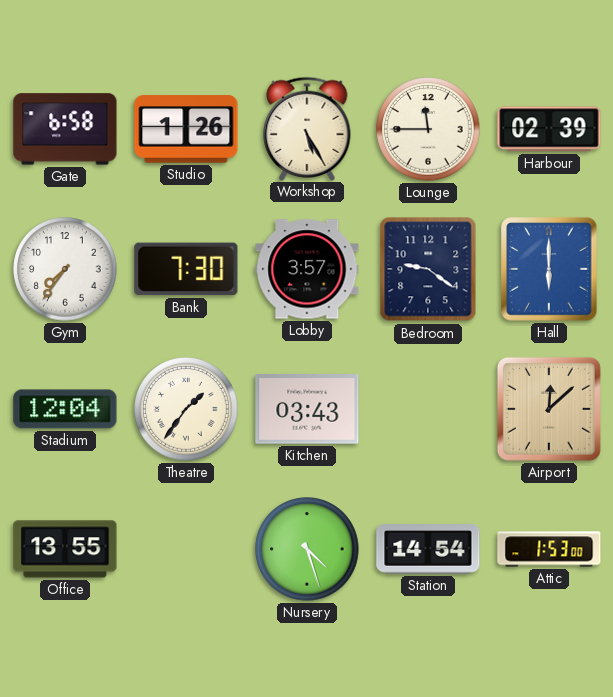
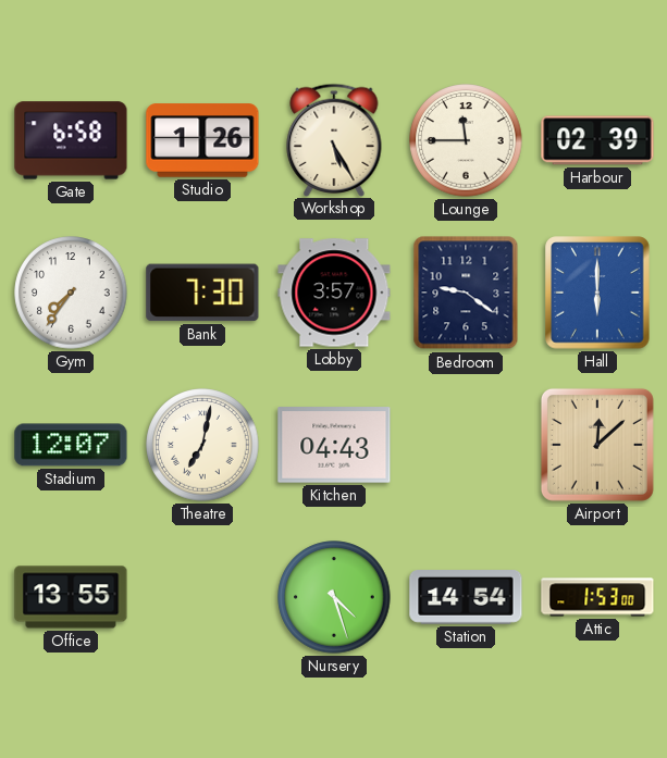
Stadium: 12:04 -> 12:07
Theatre: 1:36 -> 7:02
Kitchen: 03:43 -> 04:43
